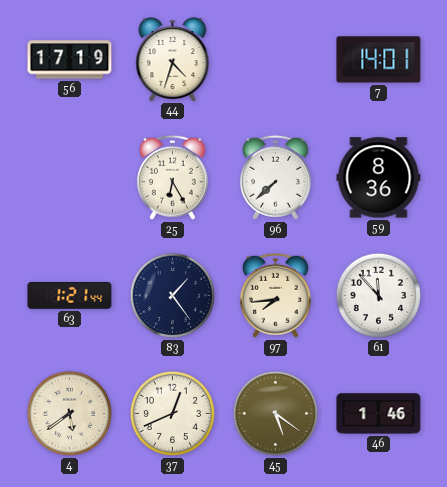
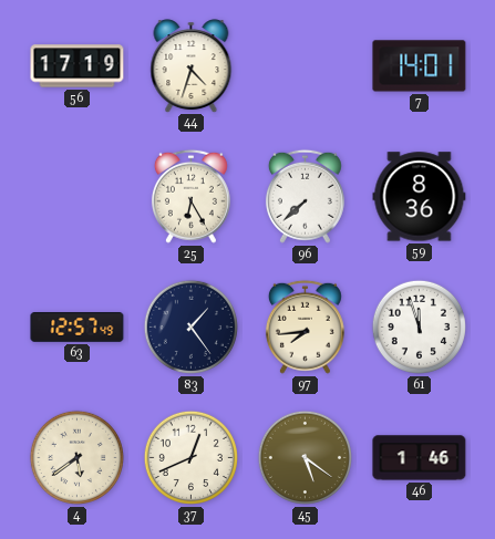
63: 1:21 -> 12:57
61: 11:53 -> 11:57
